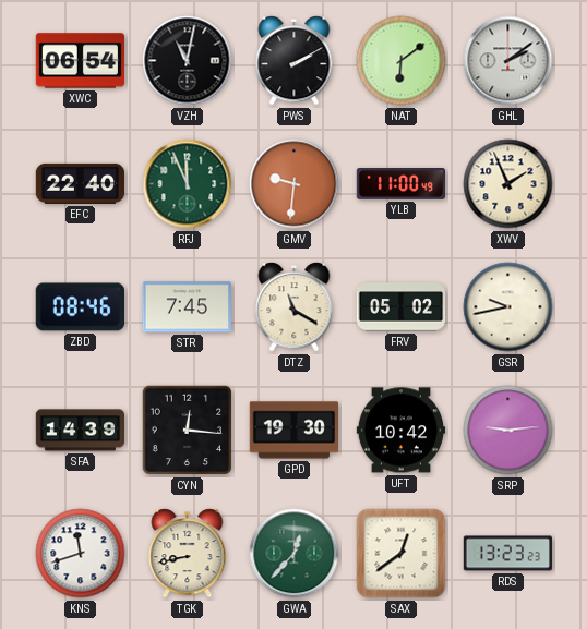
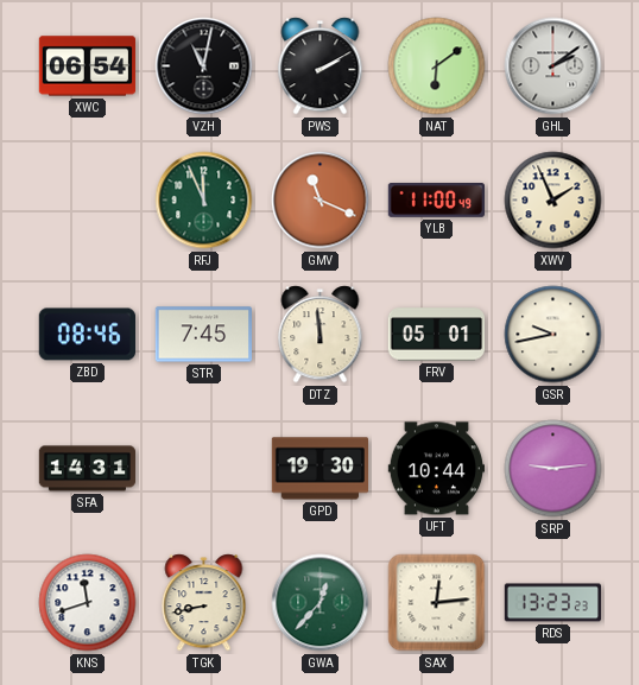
EFC: 22:40 -> none
GMV: 9:31 -> 11:19
DTZ: 11:20 -> 11:59
FRV: 05:02 -> 05:01
SFA: 14:39 -> 14:31
CYN: 12:16 -> none
UFT: 10:42 -> 10:44
SAX: 12:39 -> 12:14
